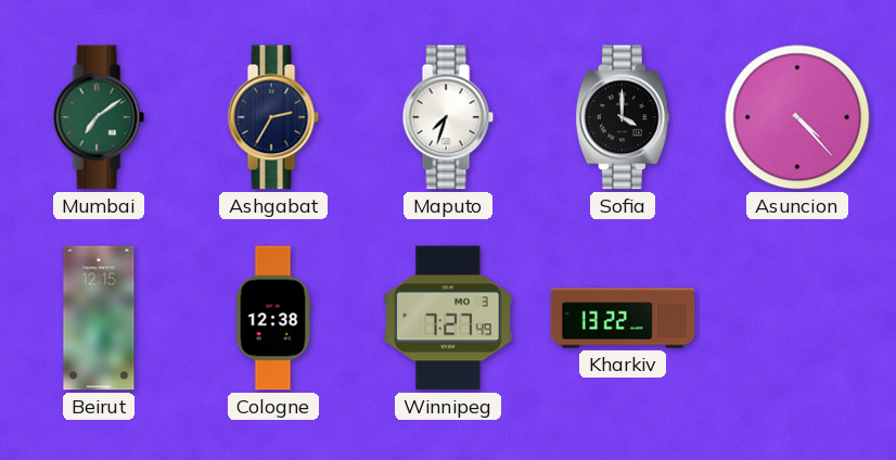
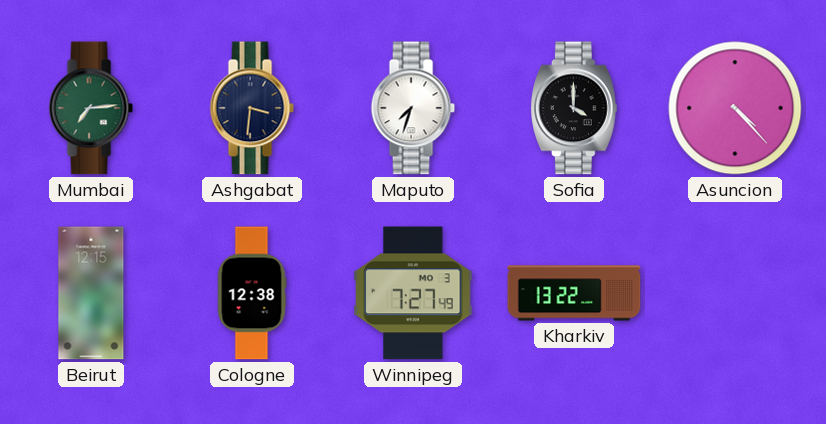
Mumbai: 7:09 -> 7:14
Ashgabat: 2:35 -> 3:31
